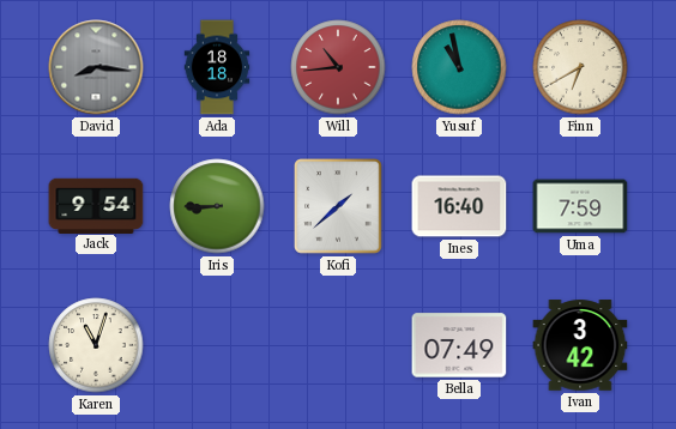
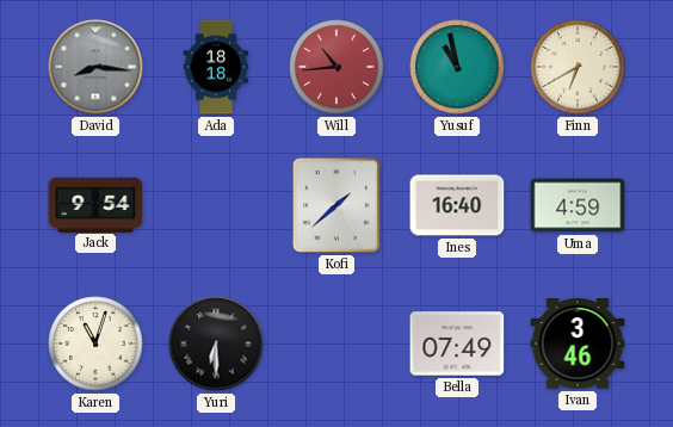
Iris: 8:45 -> none
Uma: 7:59 -> 4:59
Yuri: none -> 6:30
Ivan: 3:42 -> 3:46
